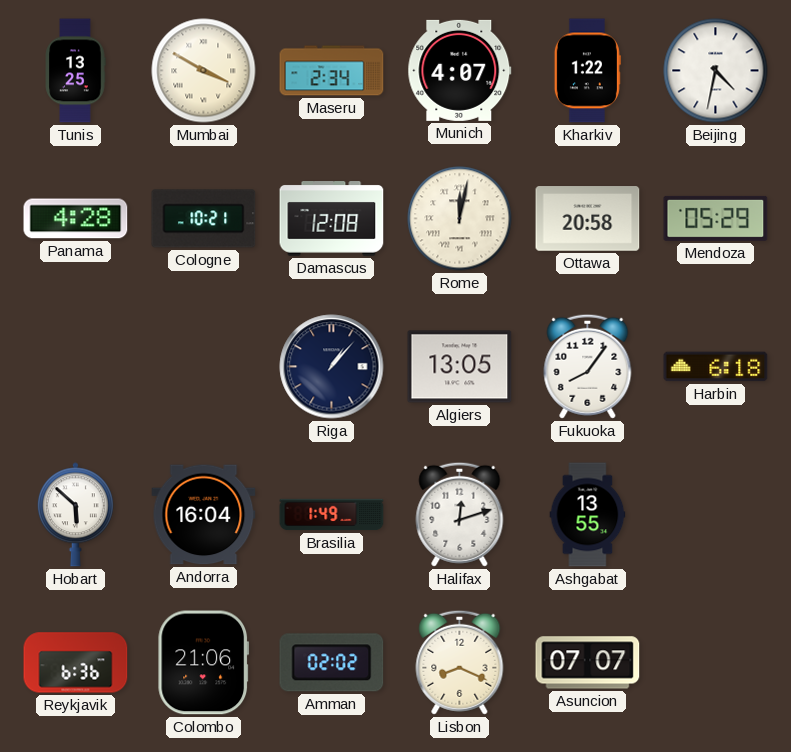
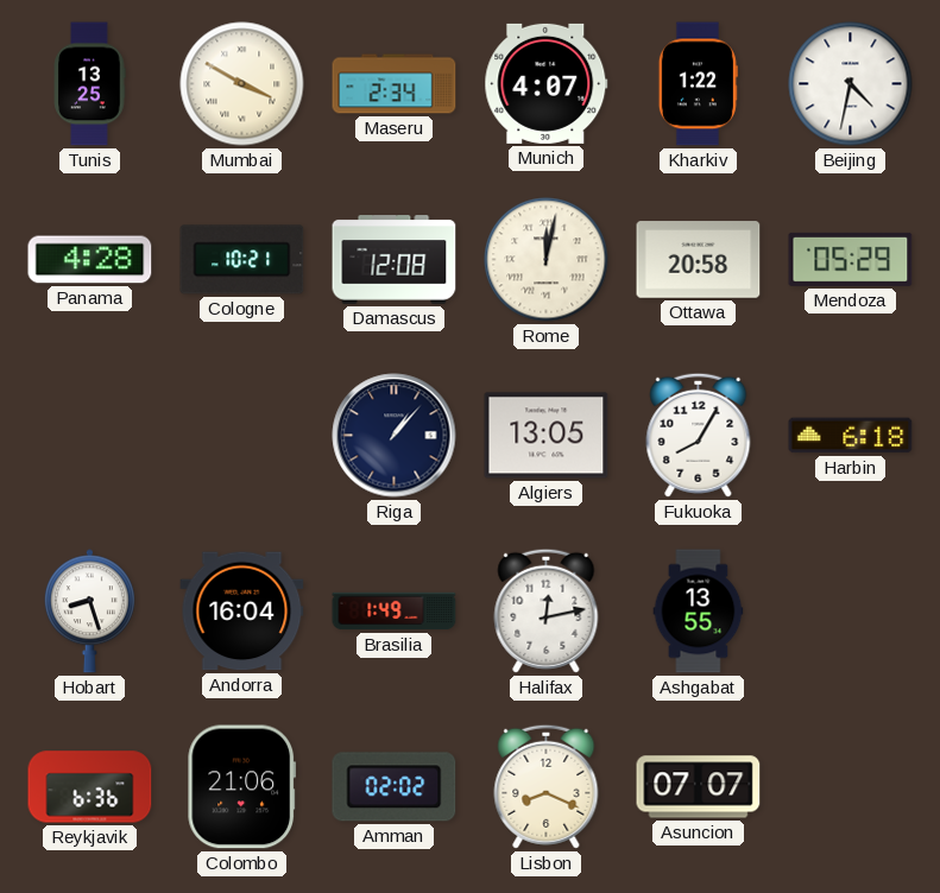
Fukuoka: 8:06 -> 8:05
Hobart: 5:52 -> 8:27
Halifax: 12:12 -> 12:13
